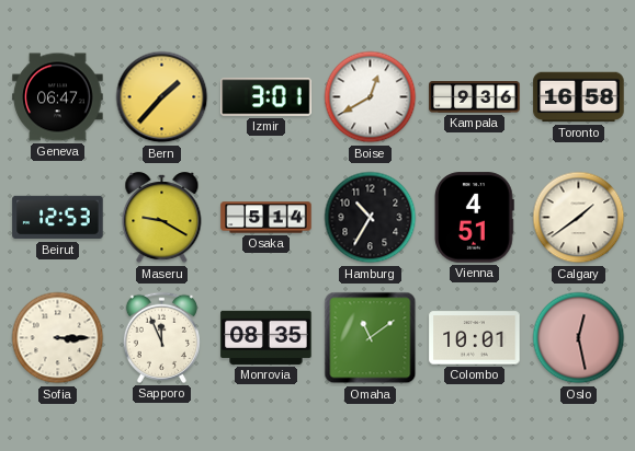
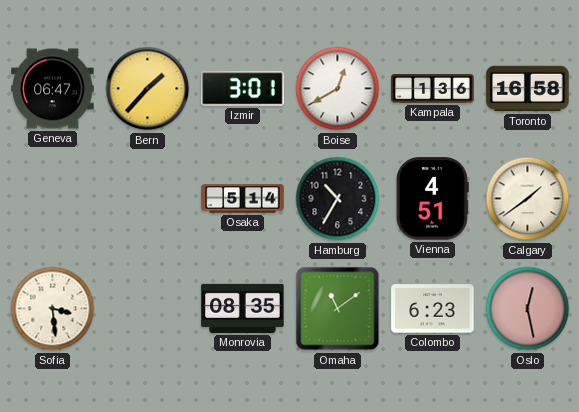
Kampala: 9:36 -> 1:36
Beirut: 12:53 -> none
Maseru: 9:20 -> none
Sofia: 3:15 -> 3:29
Sapporo: 11:56 -> none
Colombo: 10:01 -> 6:23
